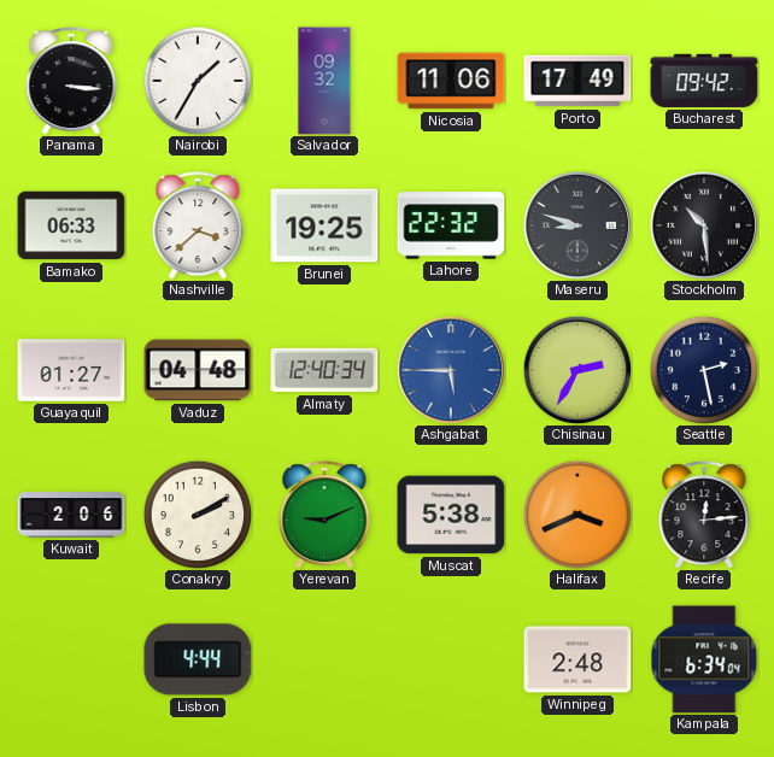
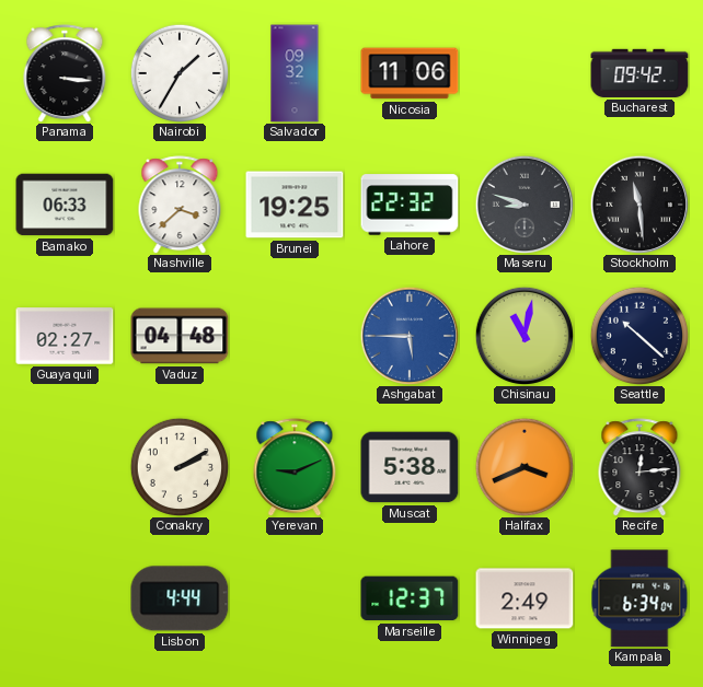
Porto: 17:49 -> none
Stockholm: 10:29 -> 11:29
Guayaquil: 01:27 -> 02:27
Almaty: 12:40 -> none
Chisinau: 2:35 -> 11:02
Seattle: 2:28 -> 10:22
Kuwait: 2:06 -> none
Marseille: none -> 12:37
Winnipeg: 2:48 -> 2:49
